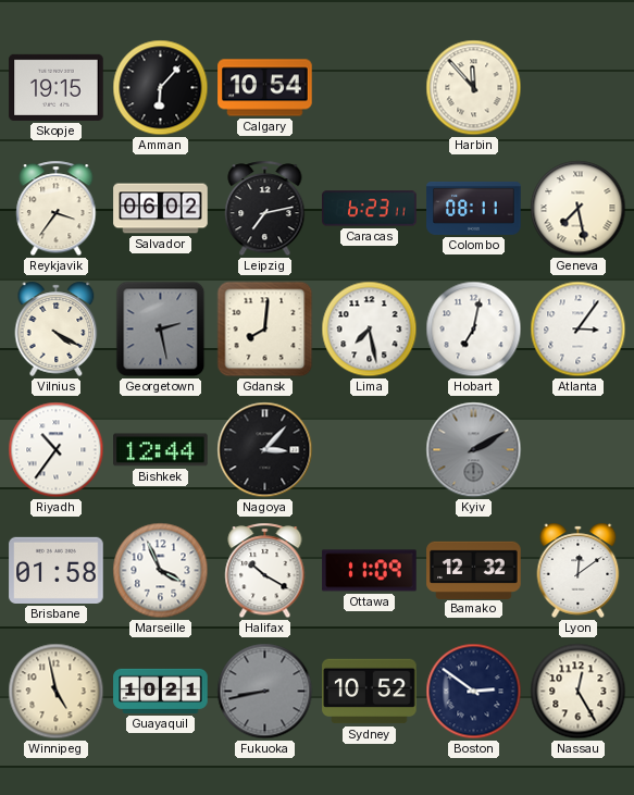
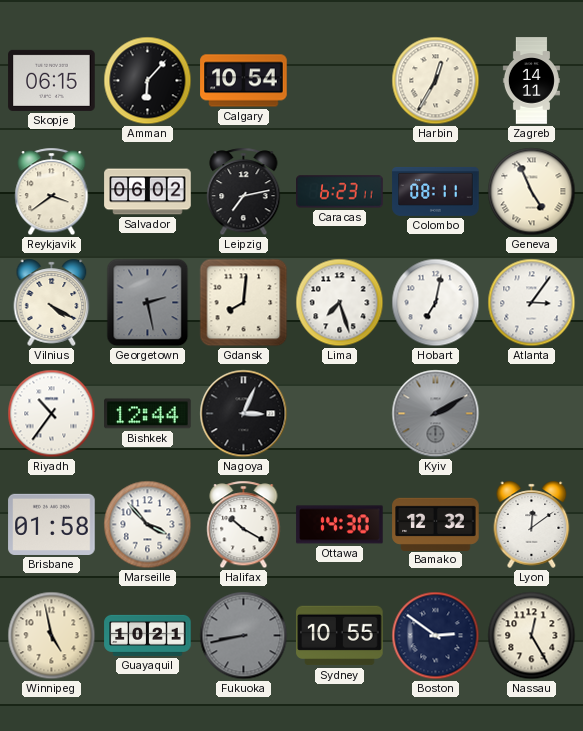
Skopje: 19:15 -> 06:15
Harbin: 11:53 -> 12:35
Zagreb: none -> 14:11
Reykjavik: 3:36 -> 3:39
Geneva: 7:28 -> 4:56
Lima: 7:28 -> 7:27
Nagoya: 3:07 -> 3:04
Marseille: 3:56 -> 3:53
Ottawa: 11:09 -> 14:30
Sydney: 10:52 -> 10:55
